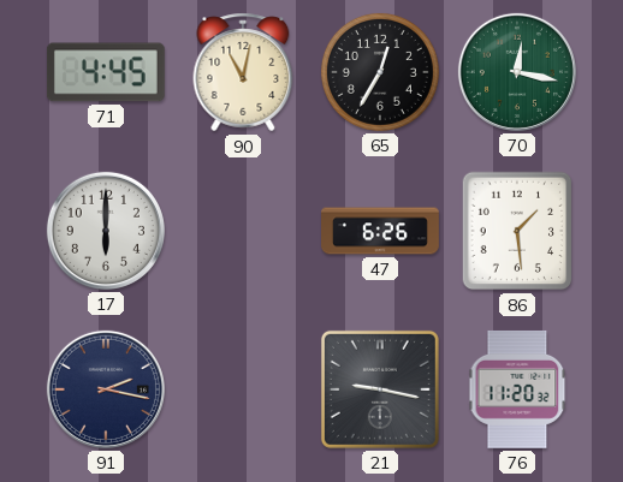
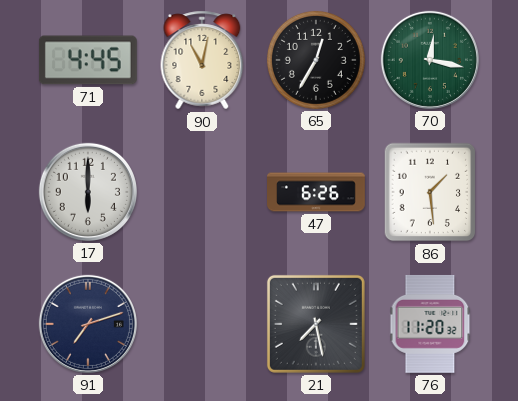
91: 2:17 -> 7:12
21: 9:17 -> 7:28
